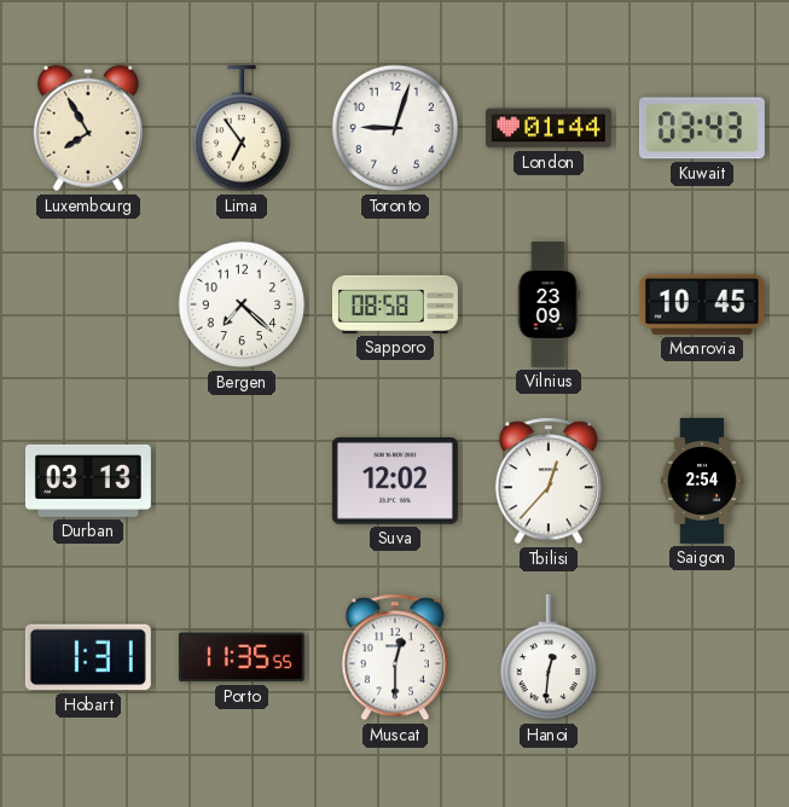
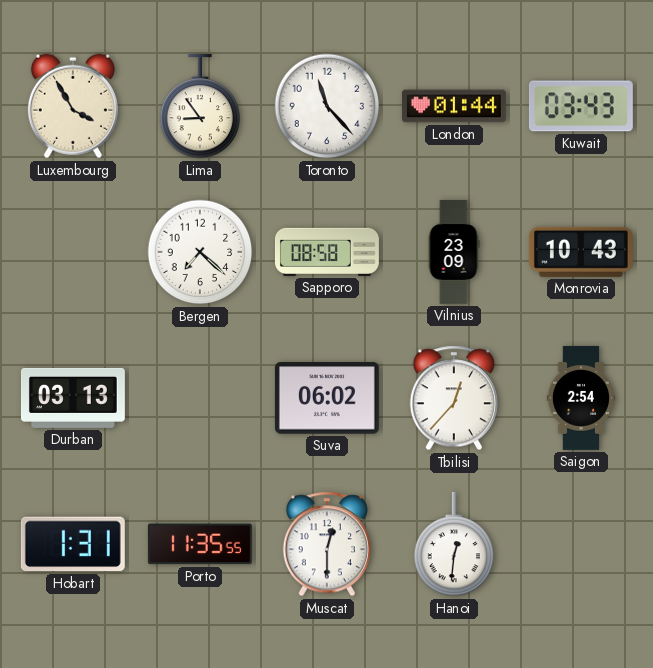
Luxembourg: 7:55 -> 3:55
Lima: 6:54 -> 8:54
Toronto: 9:03 -> 11:23
Monrovia: 10:45 -> 10:43
Suva: 12:02 -> 06:02
